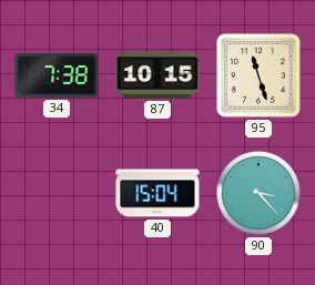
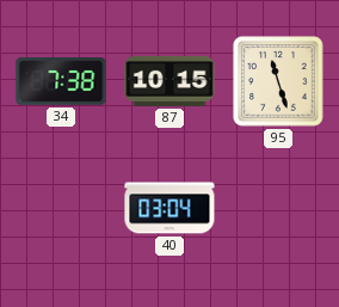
40: 15:04 -> 03:04
90: 3:23 -> none
